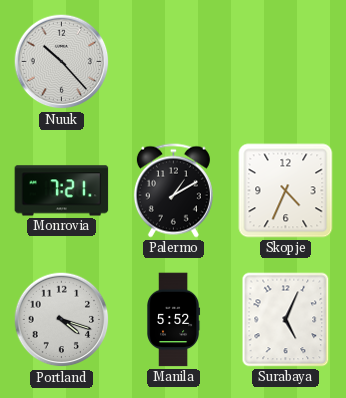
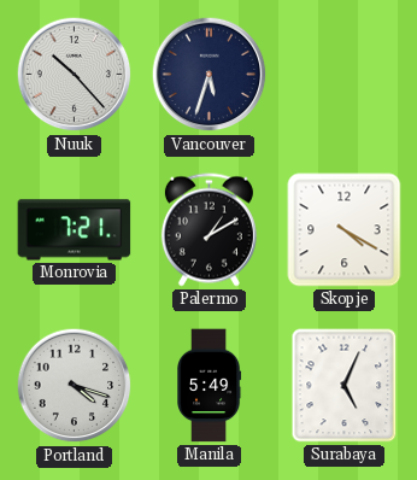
Vancouver: none -> 5:33
Skopje: 4:34 -> 4:20
Manila: 5:52 -> 5:49
